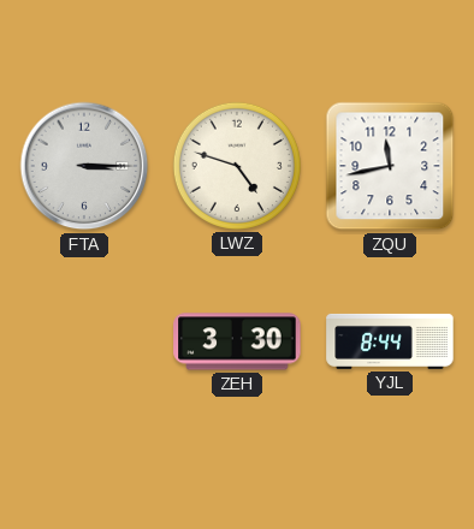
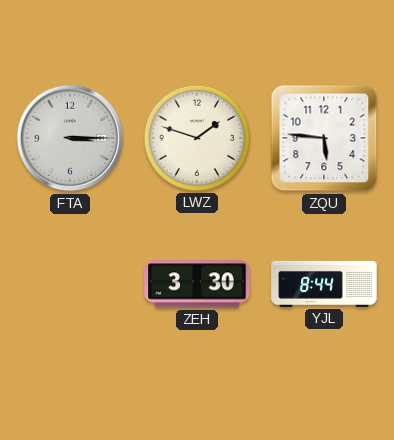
LWZ: 4:48 -> 1:48
ZQU: 11:43 -> 5:46
